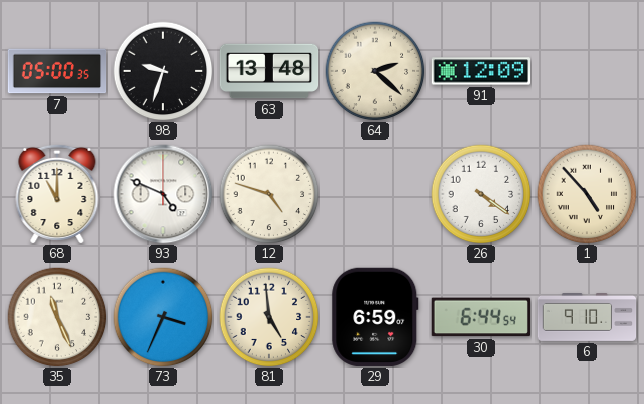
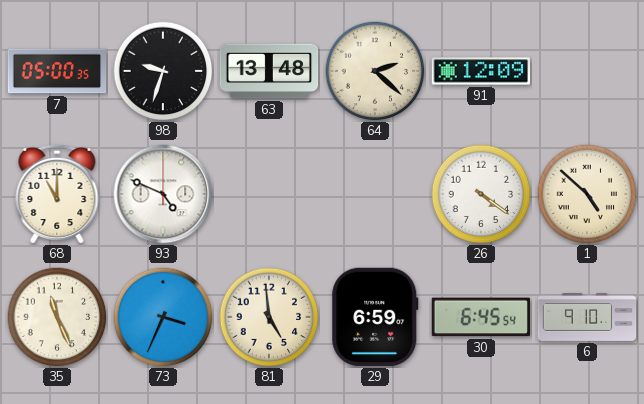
12: 4:48 -> none
1: 4:53 -> 4:52
30: 6:44 -> 6:45
